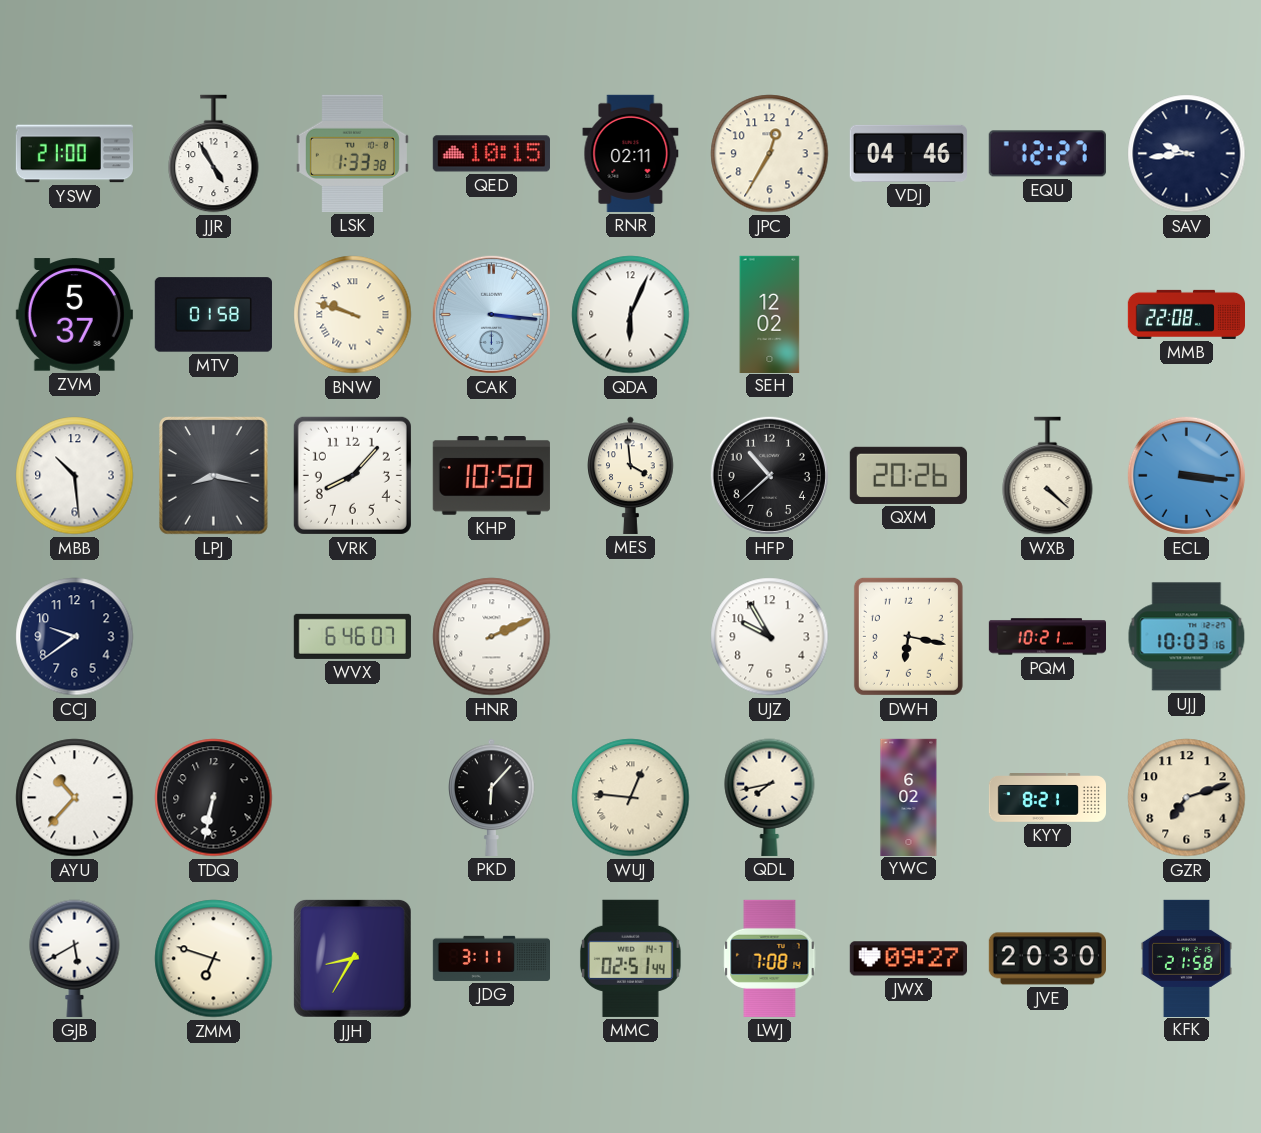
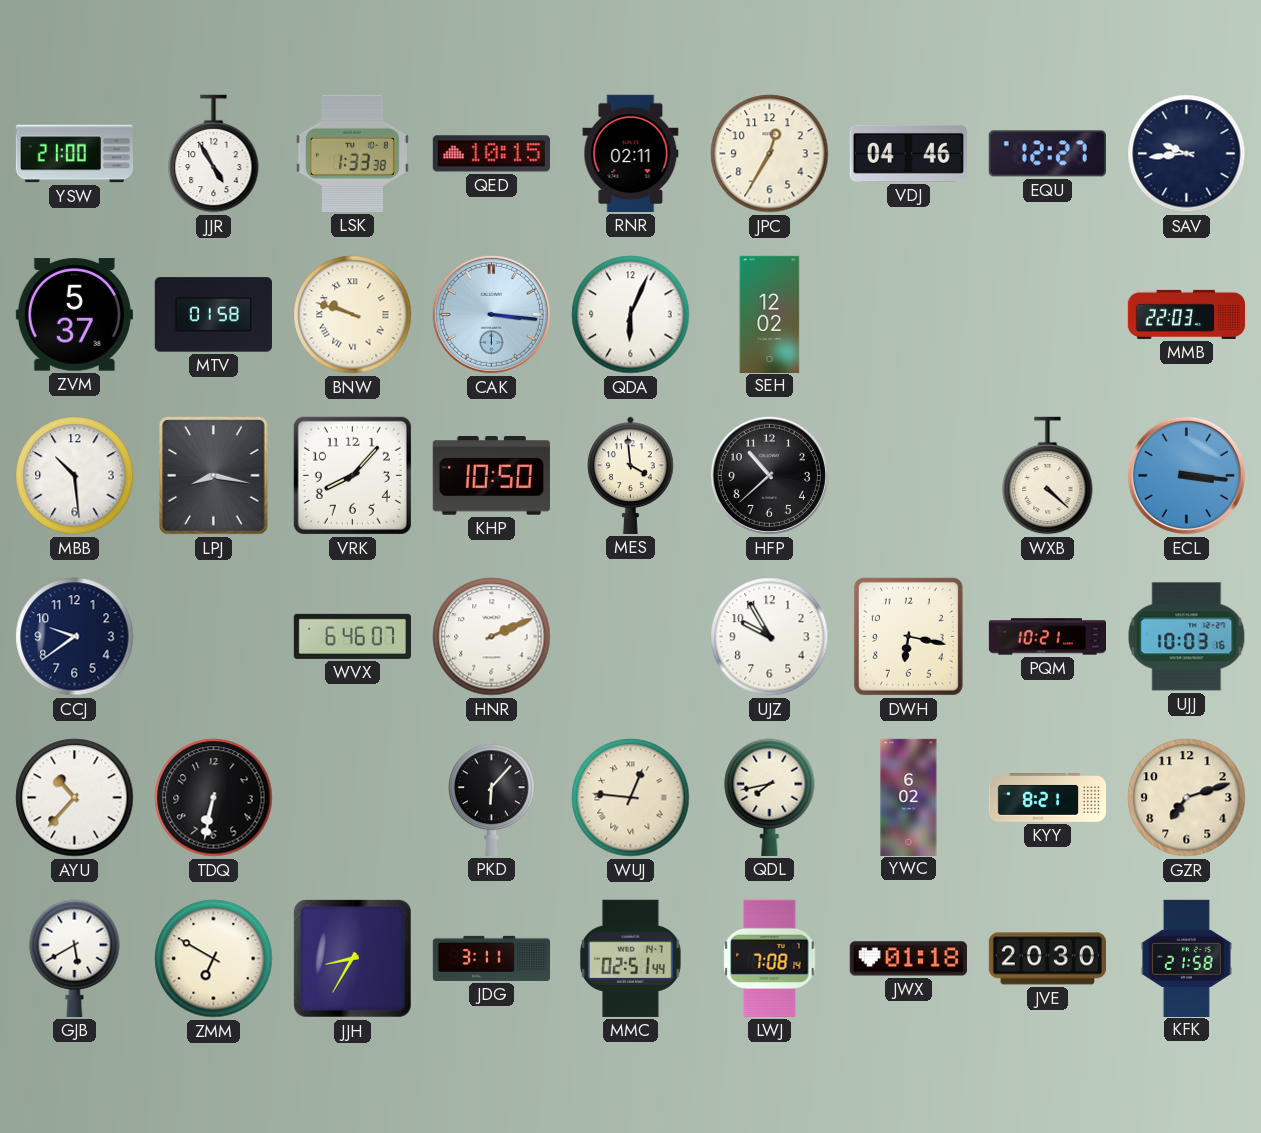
MMB: 22:08 -> 22:03
QXM: 20:26 -> none
ZMM: 6:48 -> 6:50
JWX: 09:27 -> 01:18
